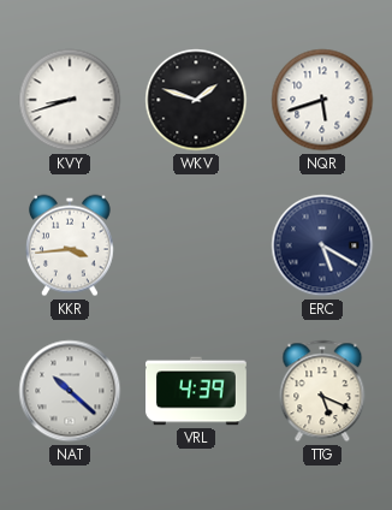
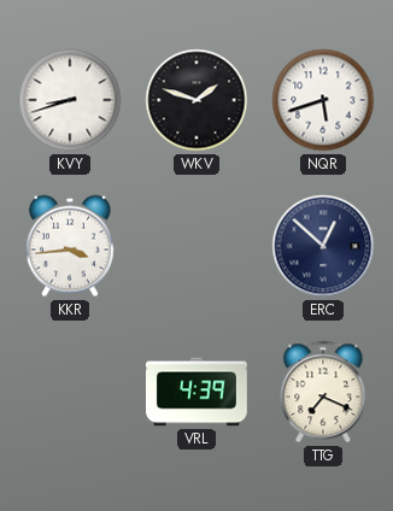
ERC: 5:20 -> 12:52
NAT: 10:22 -> none
TTG: 5:19 -> 7:19
